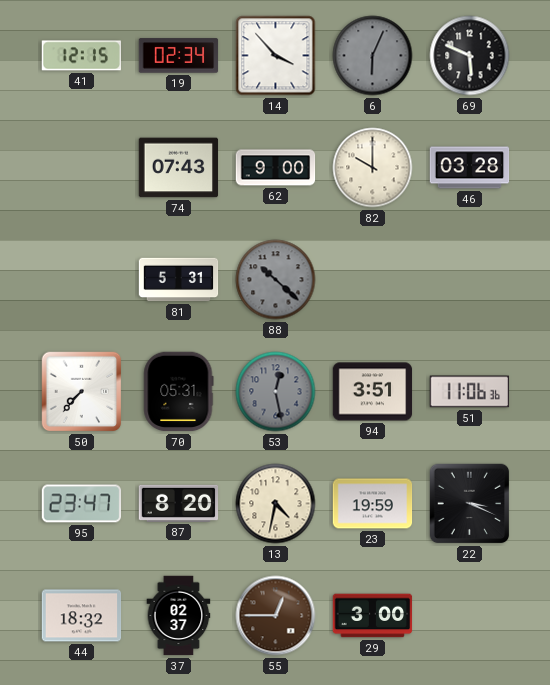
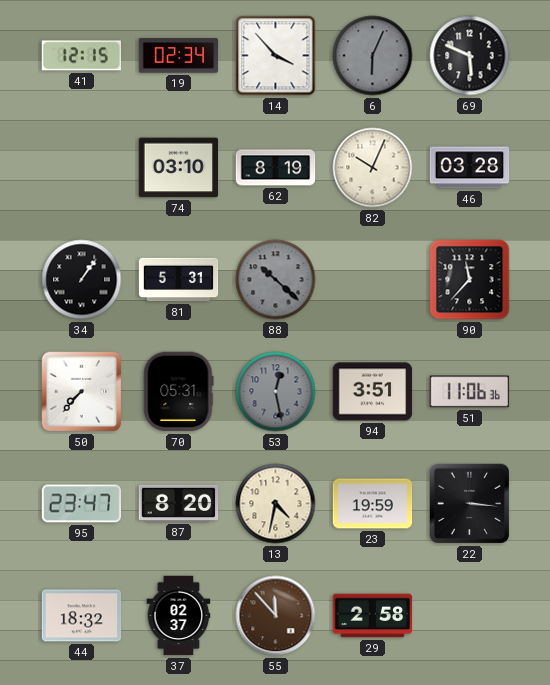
74: 07:43 -> 03:10
62: 9:00 -> 8:19
82: 10:00 -> 10:04
34: none -> 1:06
90: none -> 11:37
22: 3:19 -> 3:16
55: 12:45 -> 11:53
29: 3:00 -> 2:58
